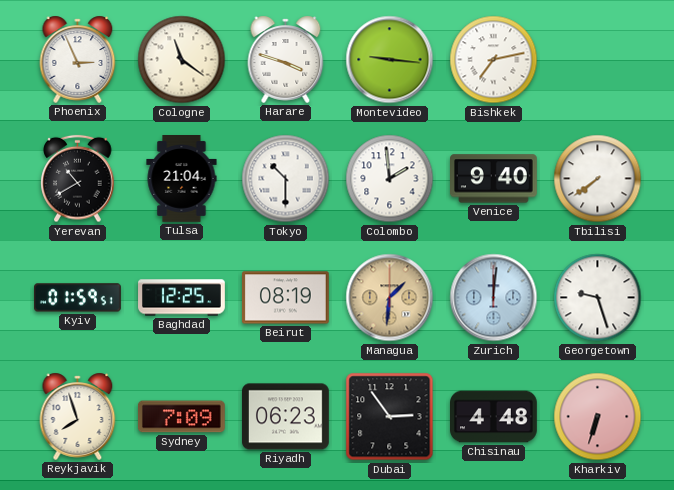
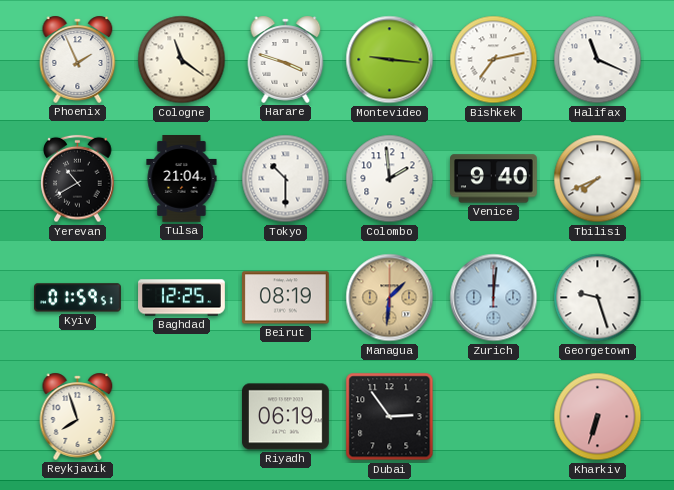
Phoenix: 2:56 -> 1:56
Halifax: none -> 11:19
Tbilisi: 7:39 -> 7:41
Sydney: 7:09 -> none
Riyadh: 06:23 -> 06:19
Chisinau: 4:48 -> none
